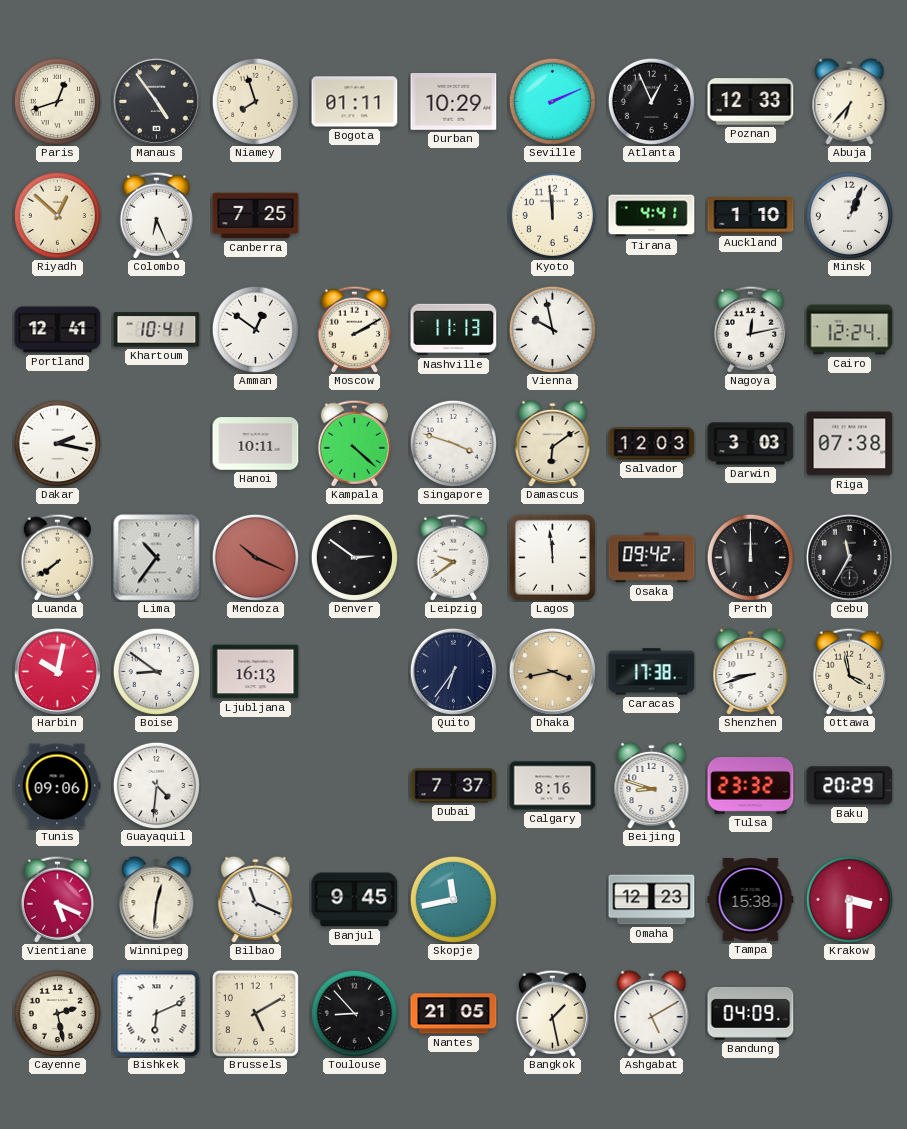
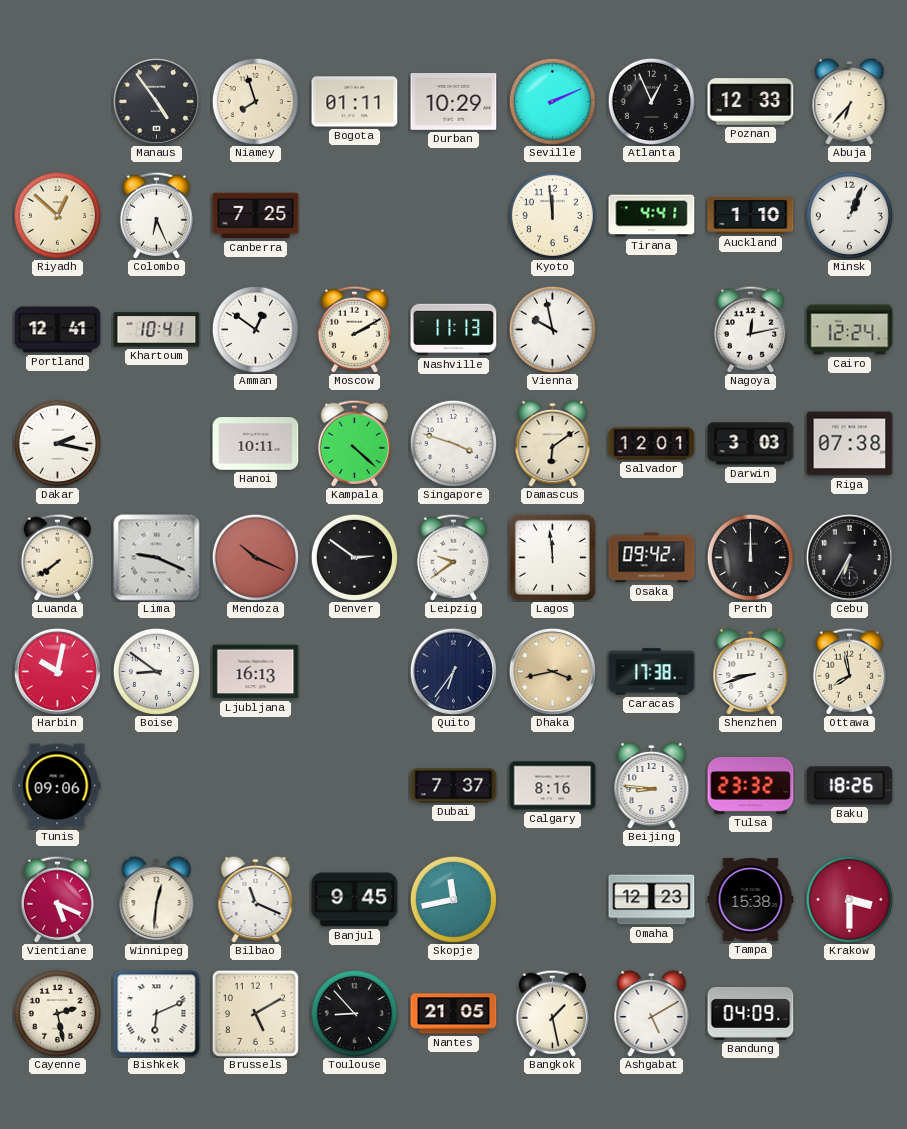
Paris: 12:42 -> none
Salvador: 12:03 -> 12:01
Lima: 10:36 -> 9:19
Cebu: 11:35 -> 6:35
Ottawa: 3:58 -> 7:58
Guayaquil: 4:31 -> none
Beijing: 8:48 -> 8:46
Baku: 20:29 -> 18:26
